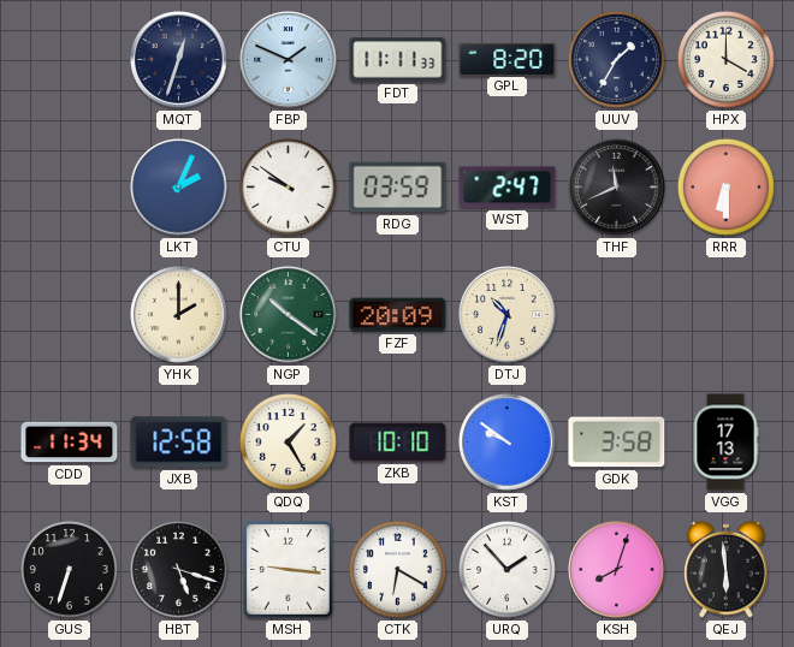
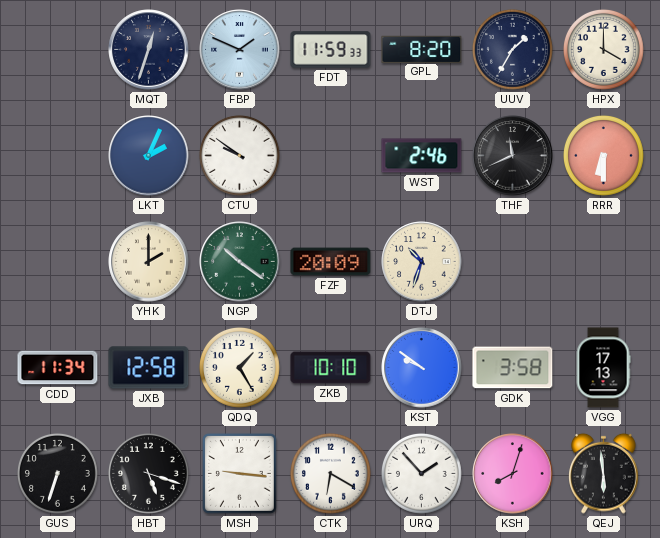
FDT: 11:11 -> 11:59
RDG: 03:59 -> none
WST: 2:47 -> 2:46
